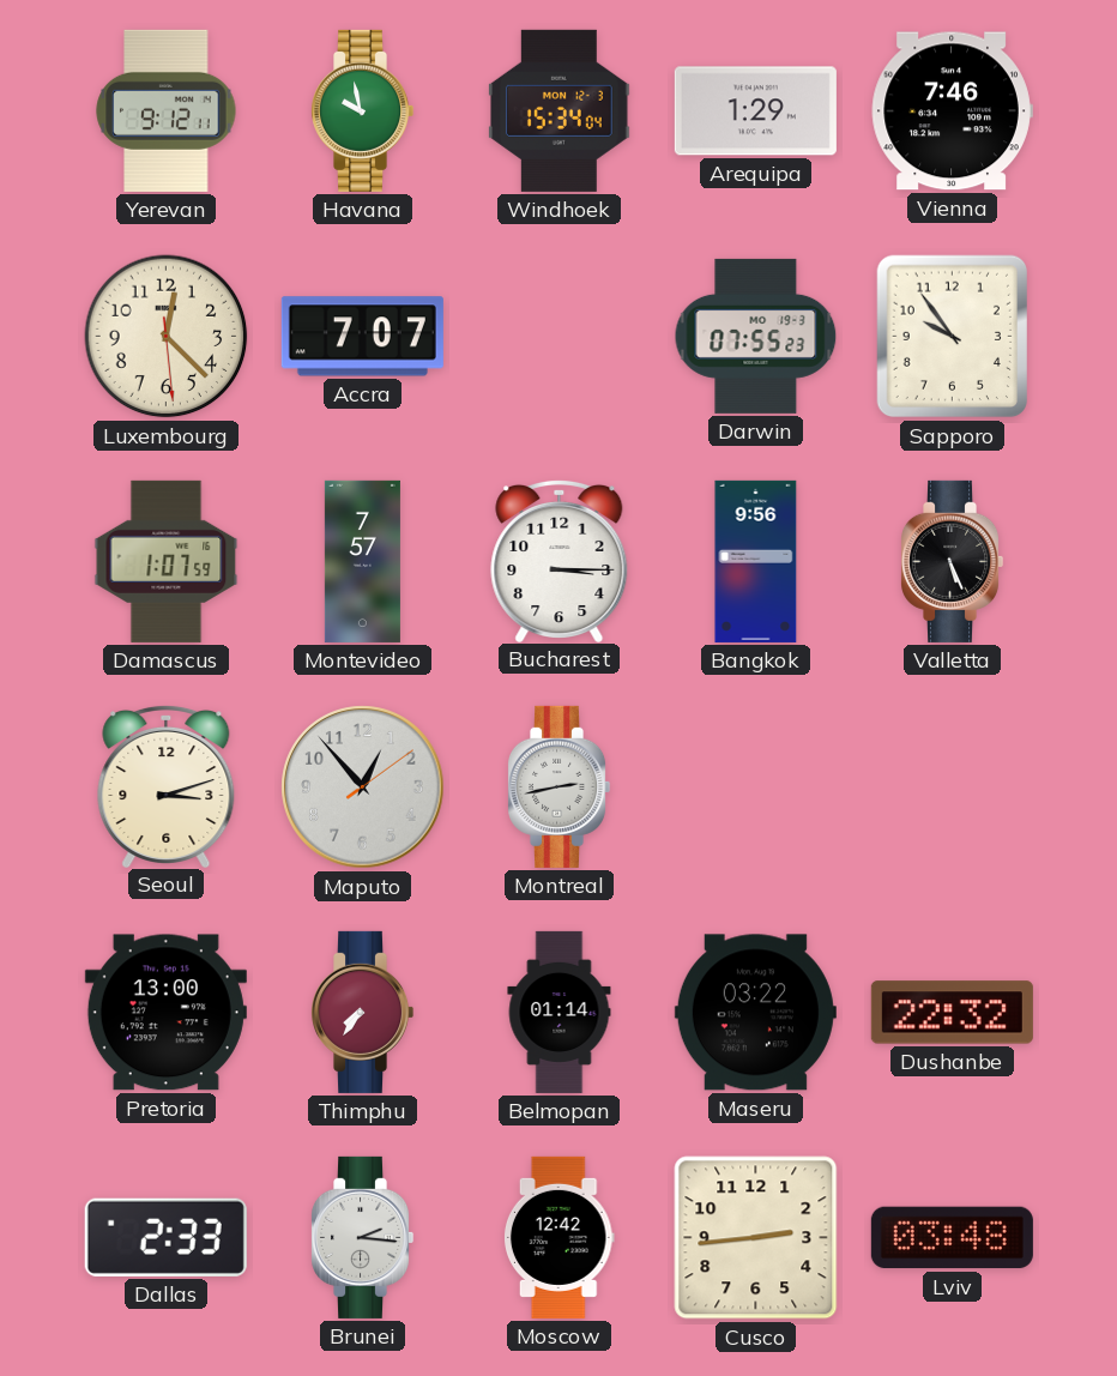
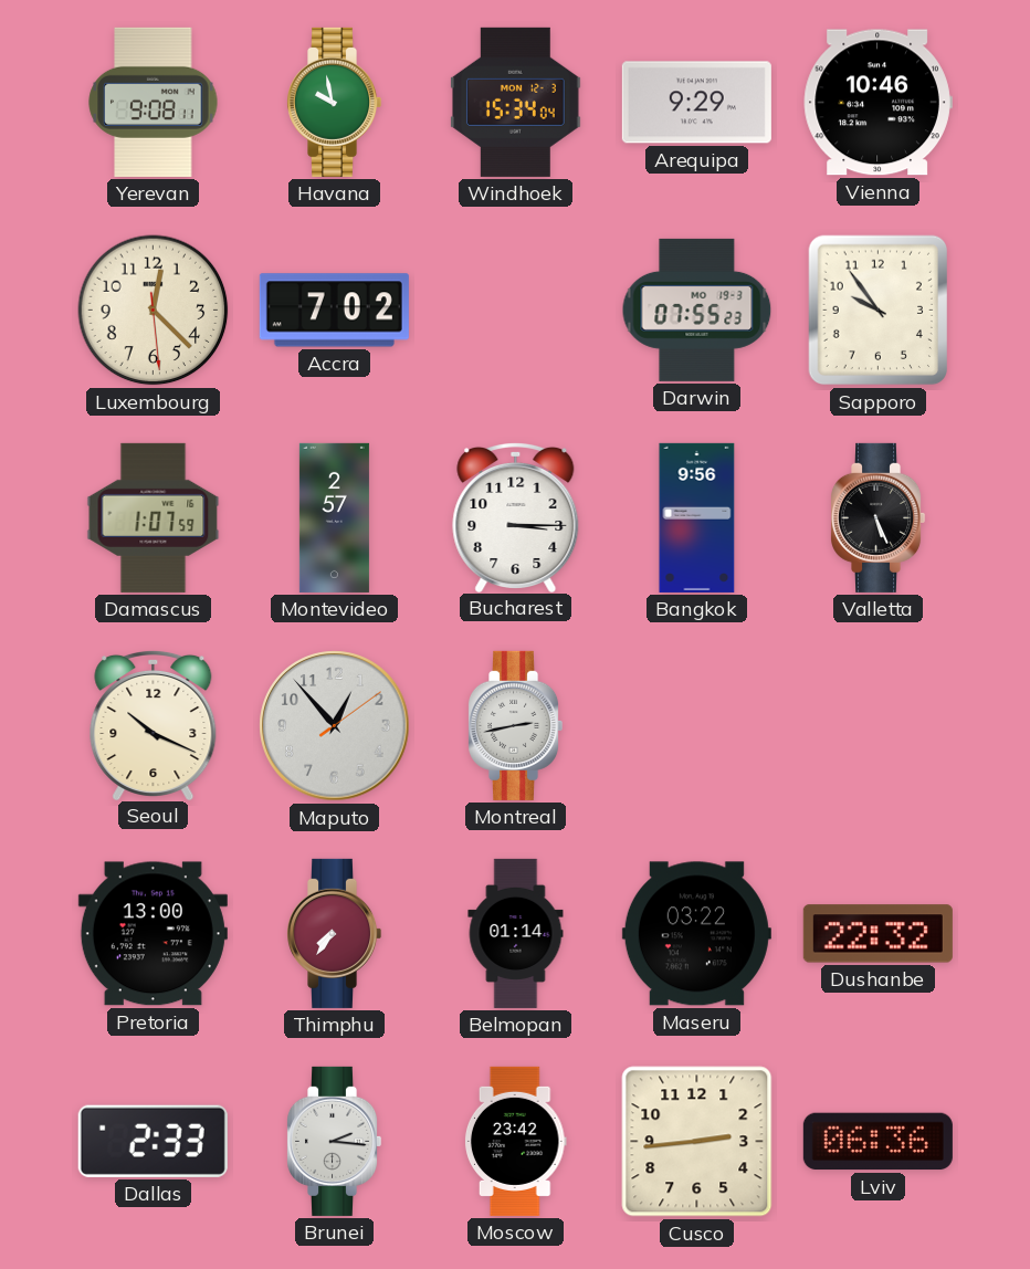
Yerevan: 9:12 -> 9:08
Arequipa: 1:29 -> 9:29
Vienna: 7:46 -> 10:46
Accra: 7:07 -> 7:02
Montevideo: 7:57 -> 2:57
Seoul: 3:12 -> 10:19
Moscow: 12:42 -> 23:42
Lviv: 03:48 -> 06:36
